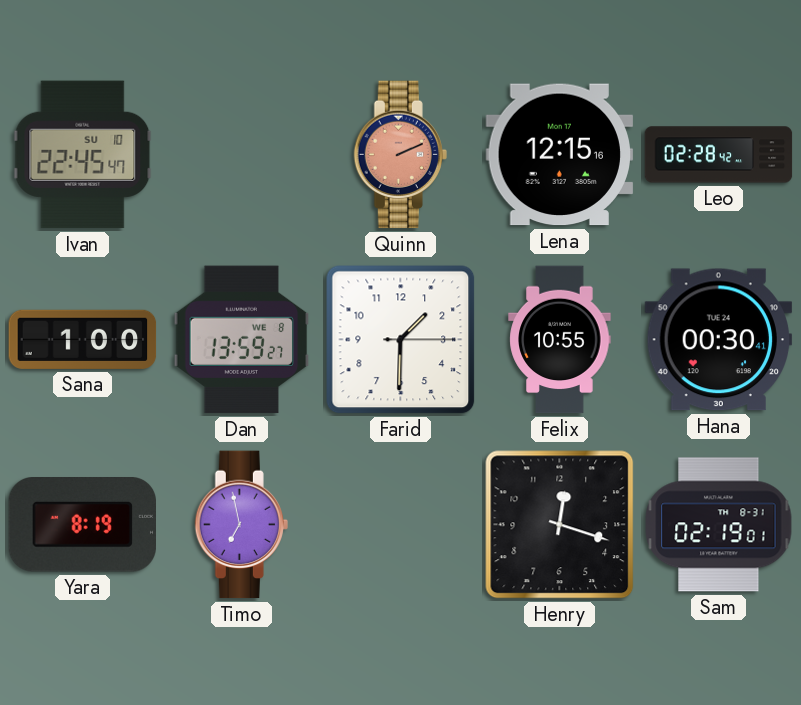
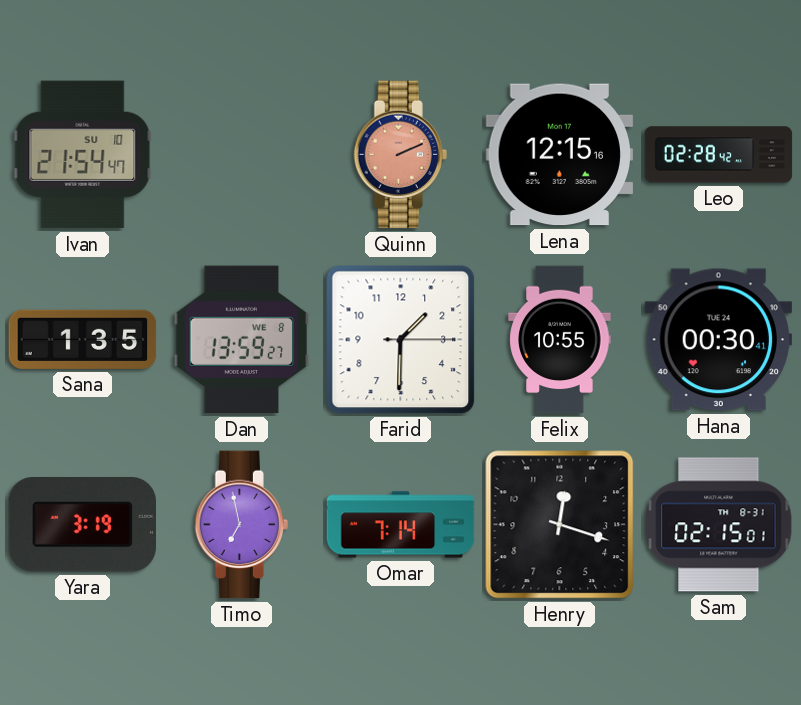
Ivan: 22:45 -> 21:54
Sana: 1:00 -> 1:35
Yara: 8:19 -> 3:19
Omar: none -> 7:14
Sam: 02:19 -> 02:15
